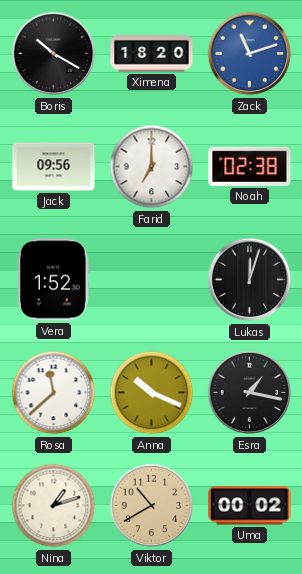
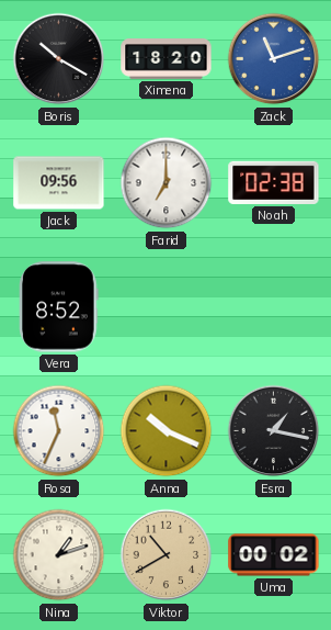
Vera: 1:52 -> 8:52
Lukas: 12:03 -> none
Rosa: 11:38 -> 11:34
